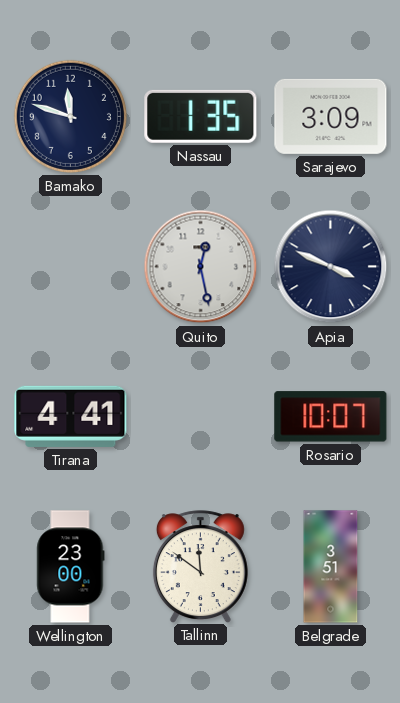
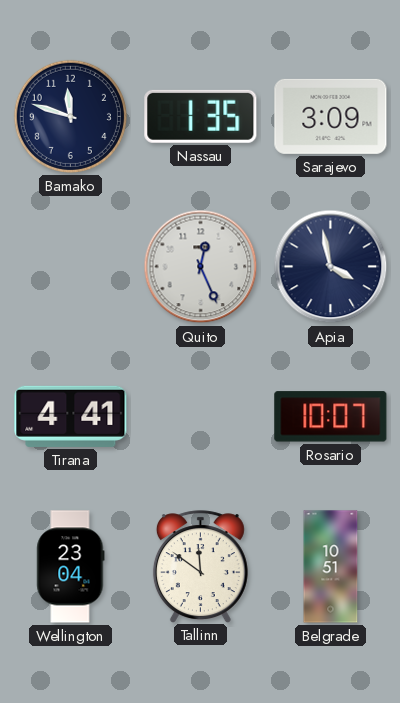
Quito: 12:28 -> 12:26
Apia: 3:49 -> 3:58
Wellington: 23:00 -> 23:04
Belgrade: 3:51 -> 10:51
